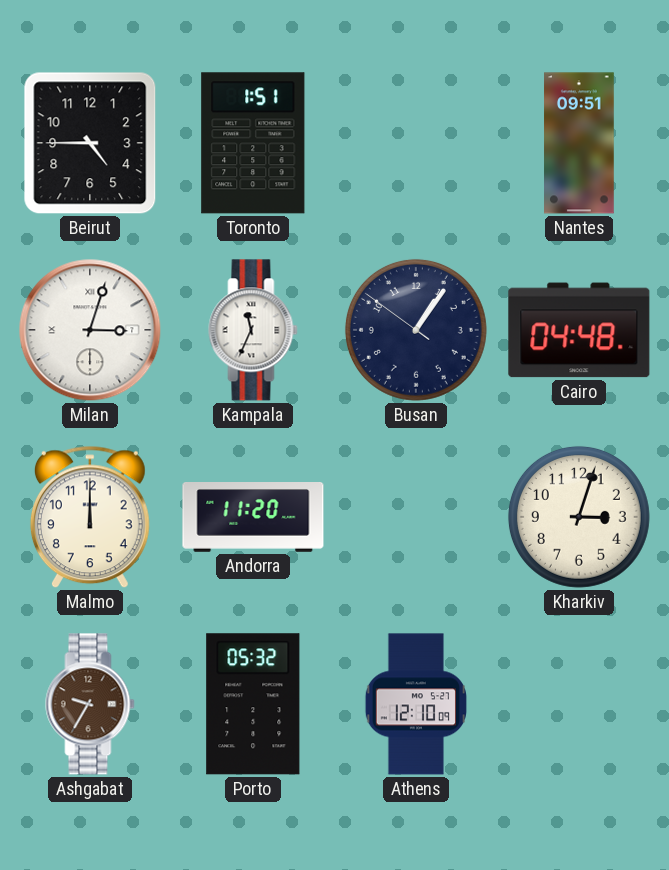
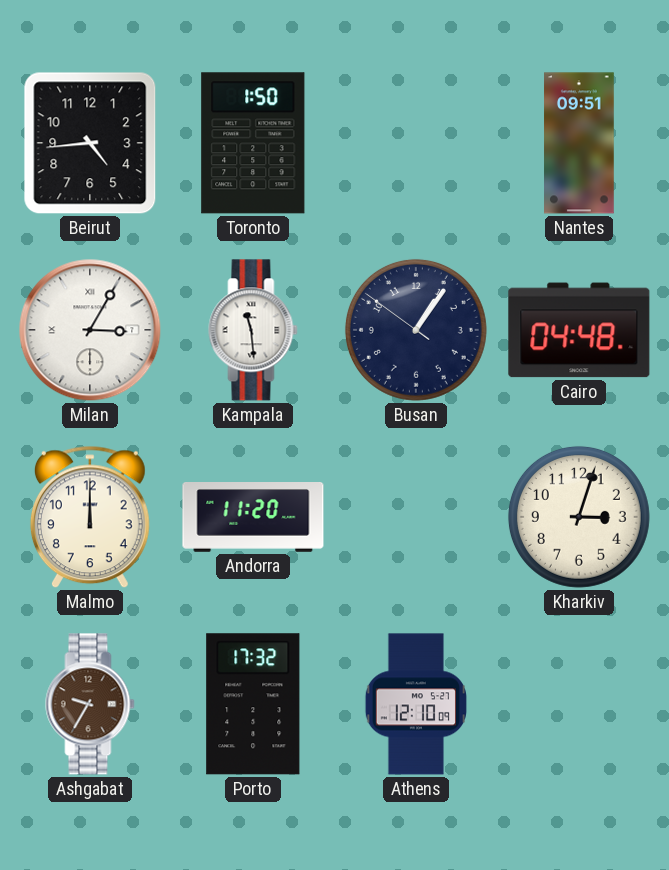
Beirut: 4:45 -> 4:44
Toronto: 1:51 -> 1:50
Milan: 3:03 -> 3:05
Kampala: 11:34 -> 11:29
Porto: 05:32 -> 17:32
